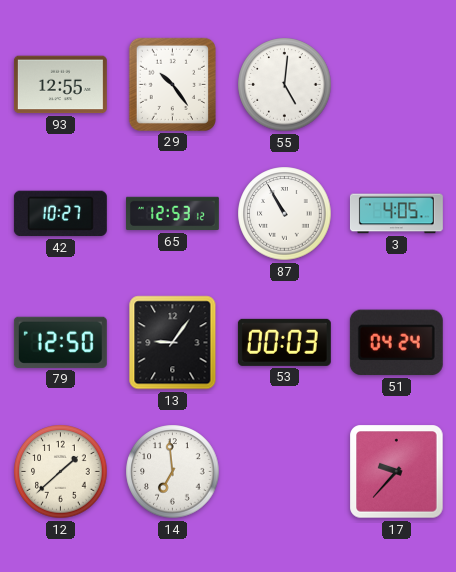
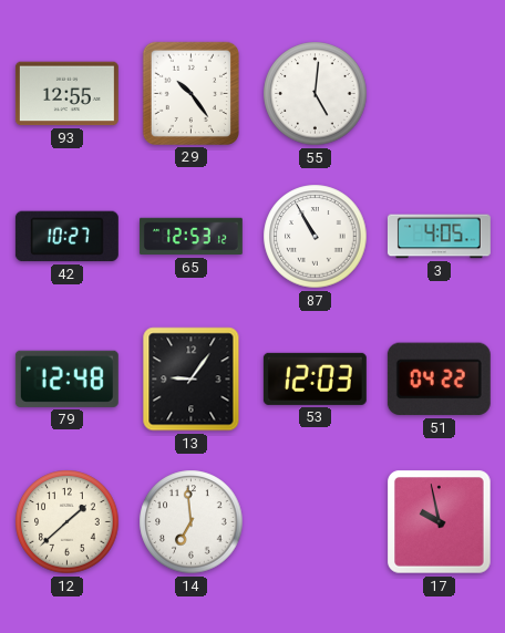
79: 12:50 -> 12:48
53: 00:03 -> 12:03
51: 04:24 -> 04:22
17: 9:37 -> 9:58
